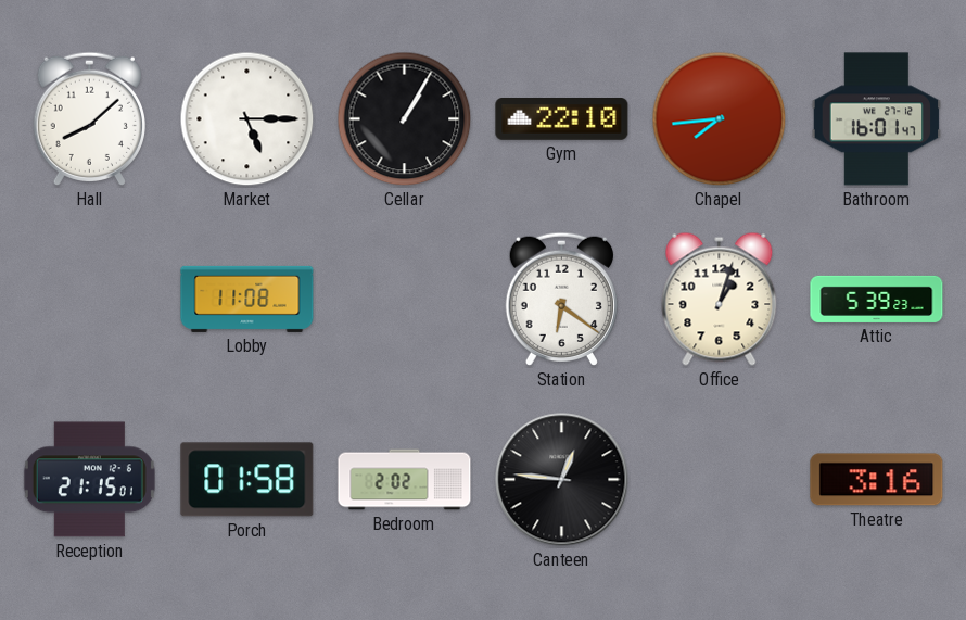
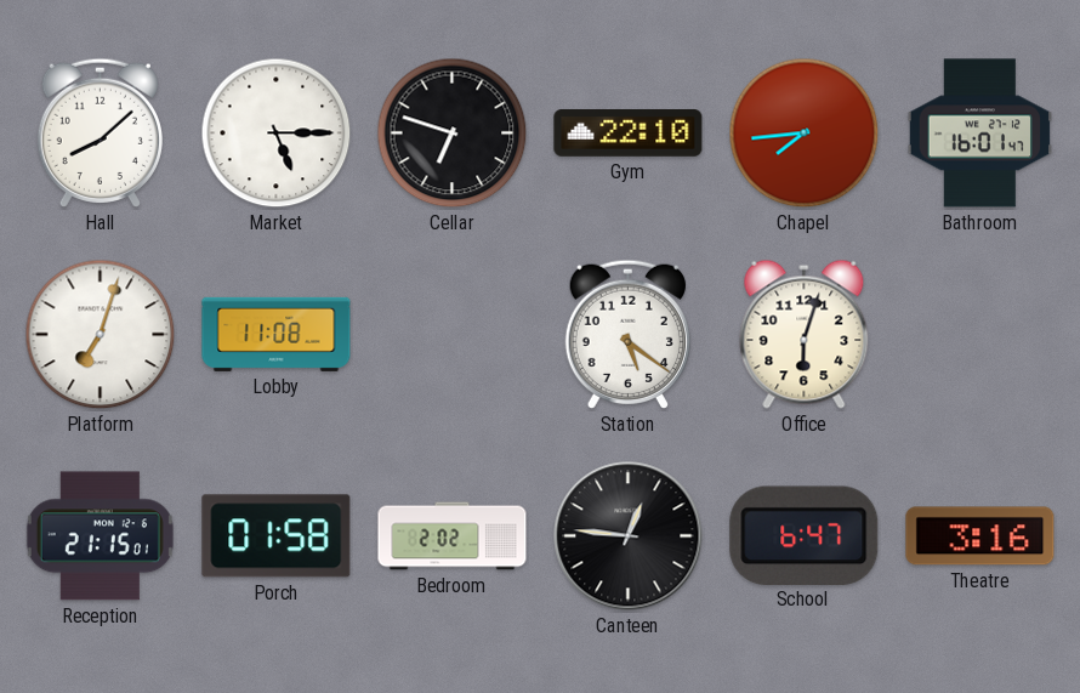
Cellar: 1:05 -> 6:48
Platform: none -> 7:03
Station: 6:21 -> 5:21
Office: 1:03 -> 6:03
Attic: 5:39 -> none
School: none -> 6:47
